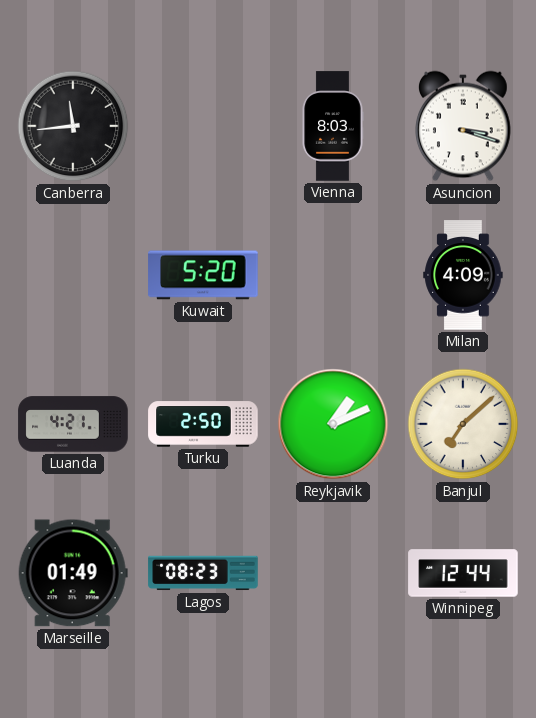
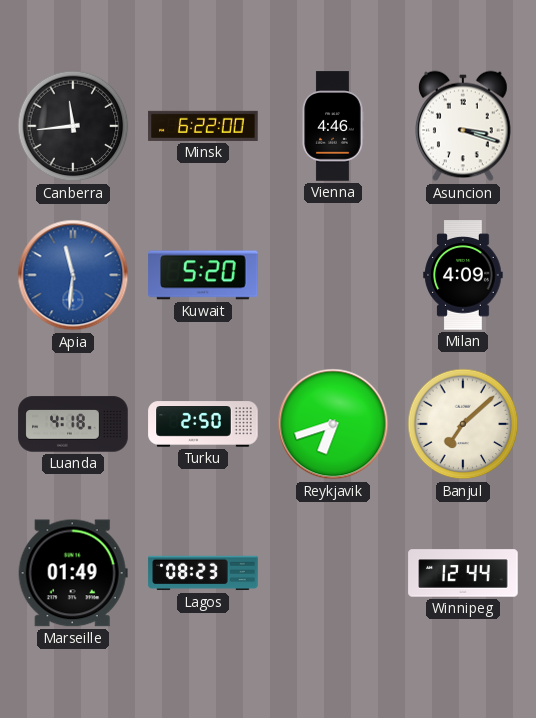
Minsk: none -> 6:22
Vienna: 8:03 -> 4:46
Apia: none -> 11:31
Luanda: 4:21 -> 4:18
Reykjavik: 1:11 -> 6:42
